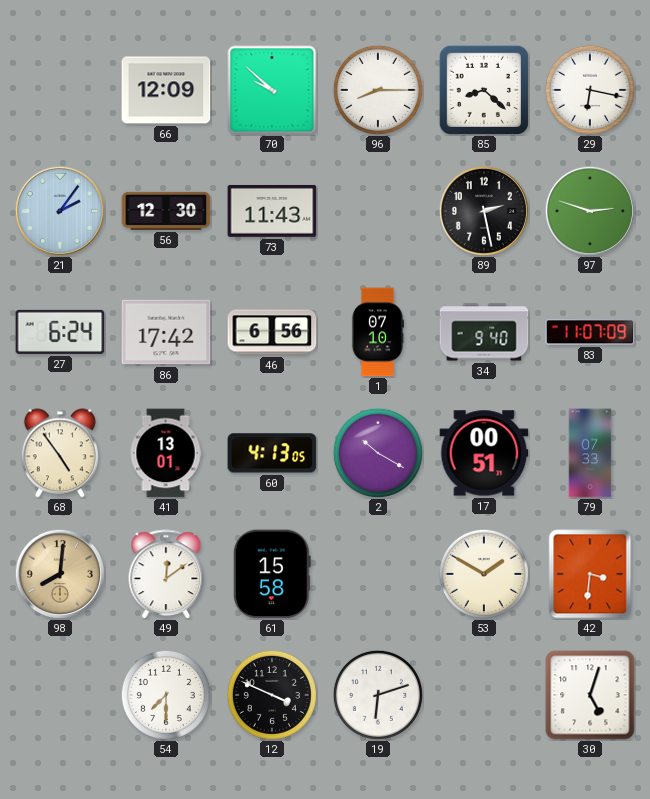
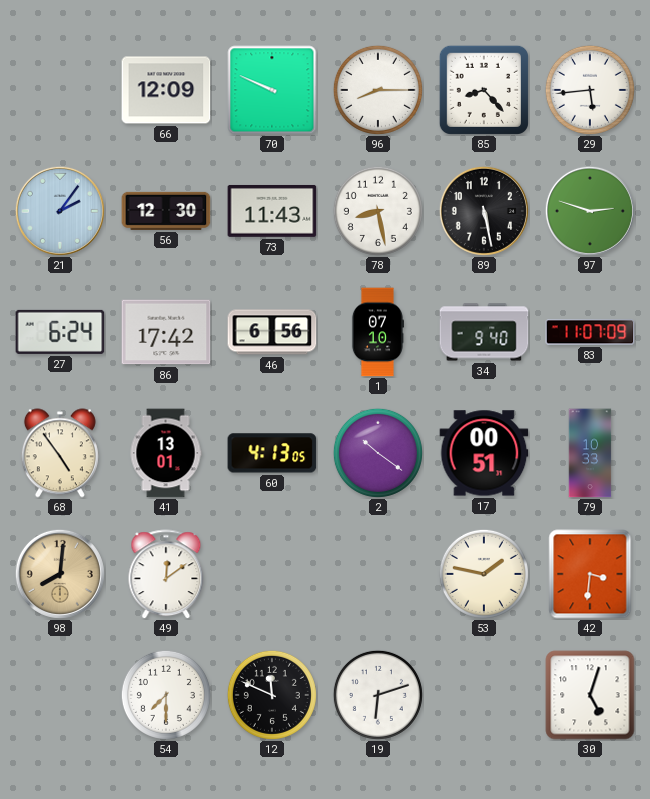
70: 9:52 -> 9:49
85: 8:22 -> 8:23
29: 6:17 -> 5:44
78: none -> 8:28
89: 2:28 -> 5:28
2: 10:20 -> 10:21
79: 07:33 -> 10:33
61: 15:58 -> none
53: 1:50 -> 1:47
12: 3:49 -> 11:49
